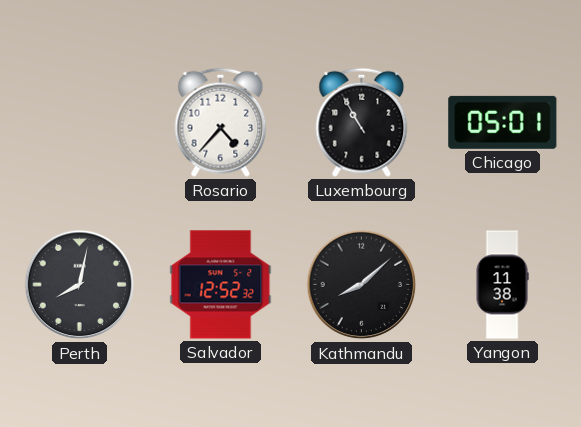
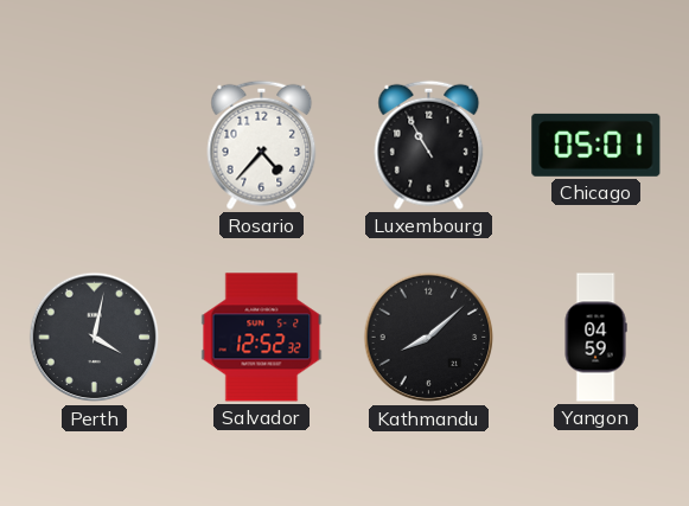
Perth: 8:02 -> 4:02
Yangon: 11:38 -> 04:59
